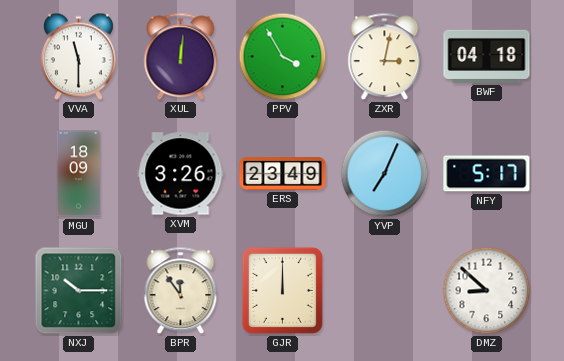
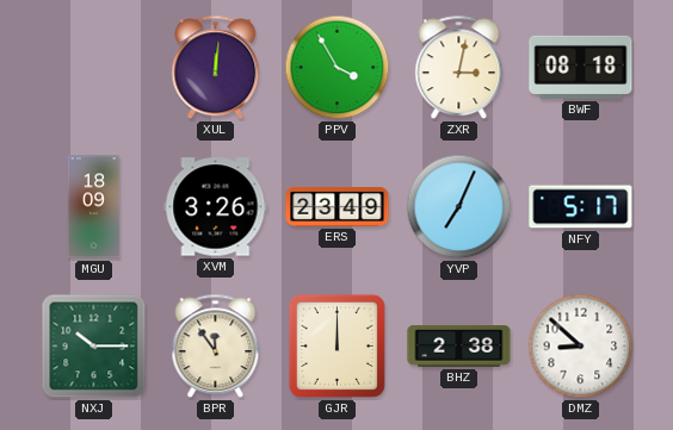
VVA: 11:30 -> none
BWF: 04:18 -> 08:18
BHZ: none -> 2:38
